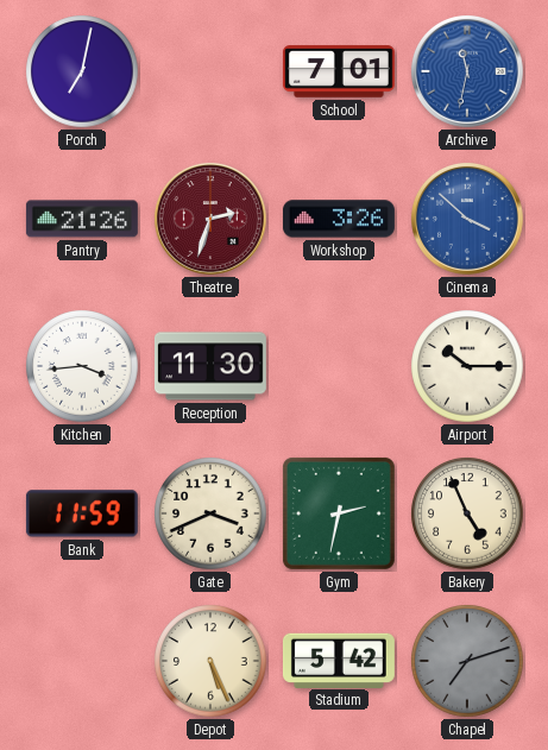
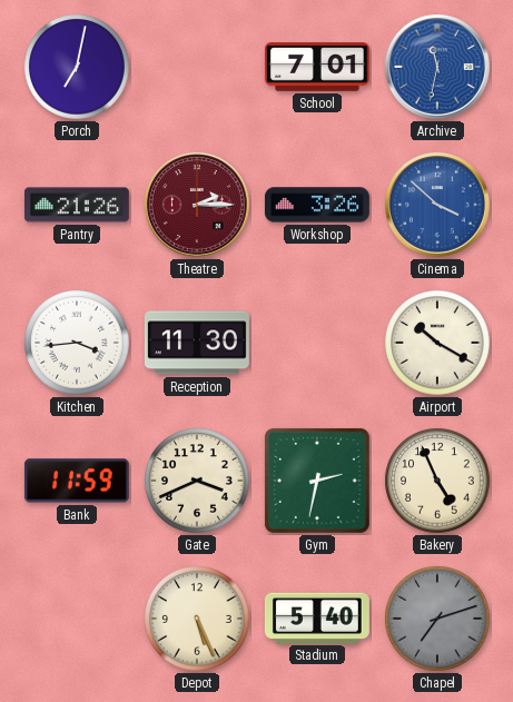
Theatre: 2:33 -> 2:15
Airport: 10:15 -> 10:20
Stadium: 5:42 -> 5:40
